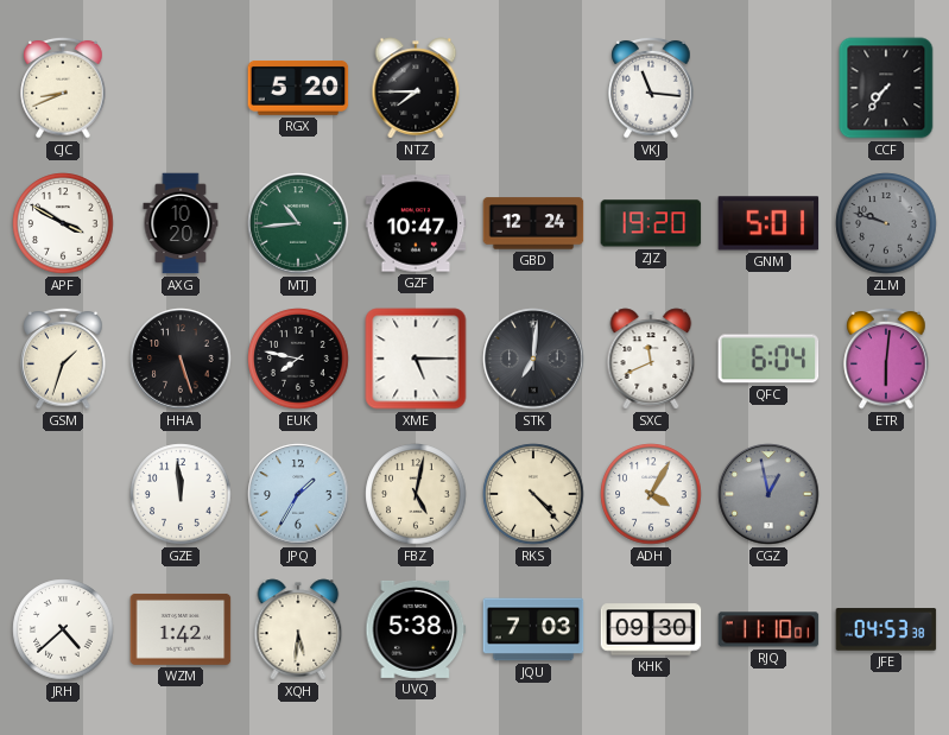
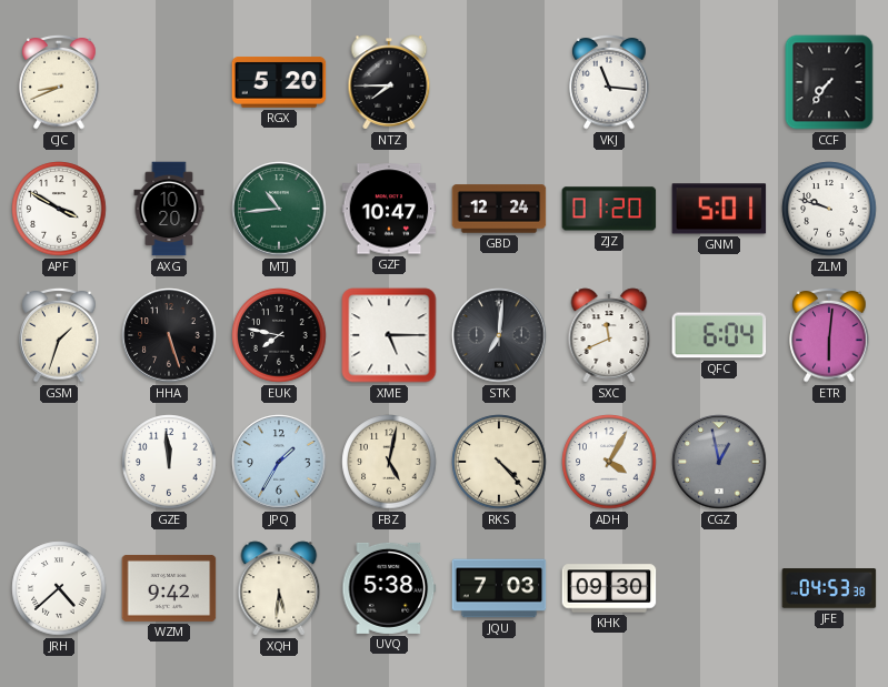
ZJZ: 19:20 -> 01:20
ZLM dial: grey -> white
WZM: 1:42 -> 9:42
RJQ: 11:10 -> none
